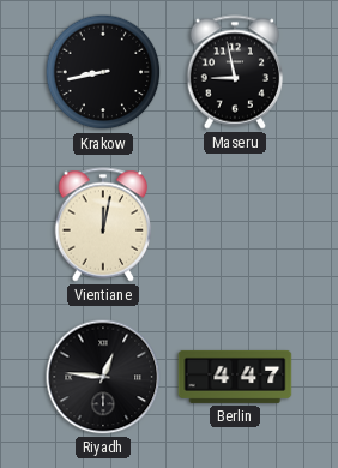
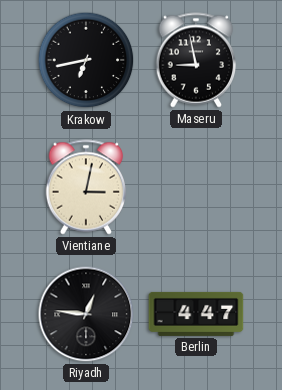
Krakow: 8:43 -> 6:43
Vientiane: 12:02 -> 3:02
